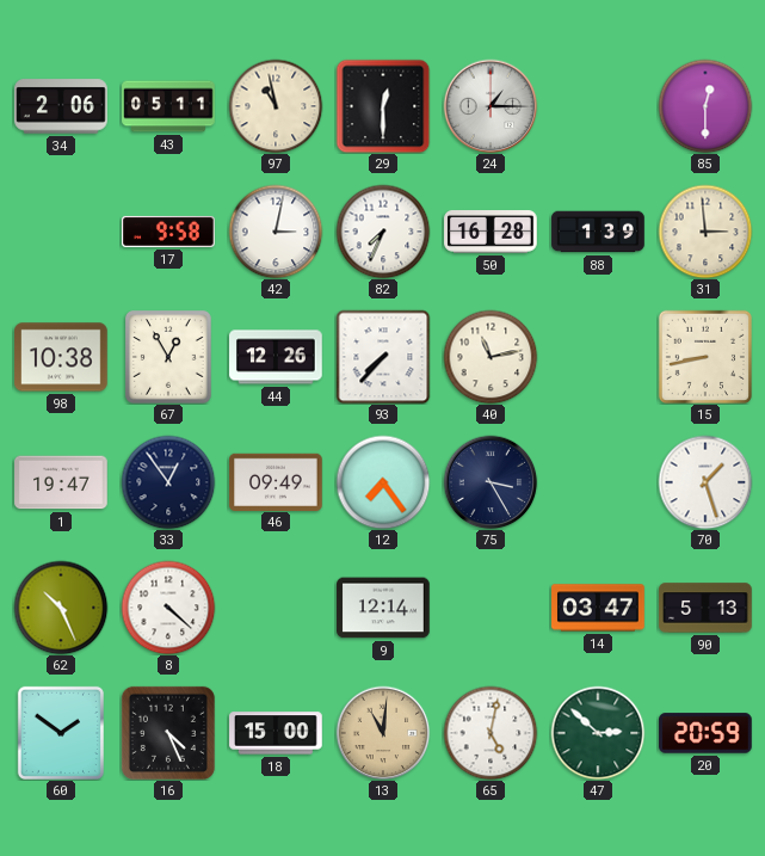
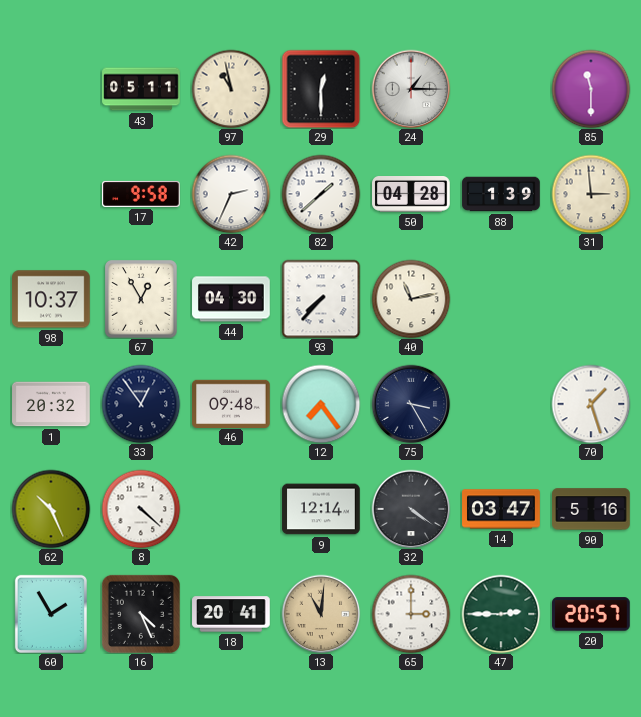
34: 2:06 -> none
85: 12:30 -> 11:30
42: 3:02 -> 2:34
82: 7:34 -> 1:38
50: 16:28 -> 04:28
98: 10:38 -> 10:37
44: 12:26 -> 04:30
15: 8:43 -> none
1: 19:47 -> 20:32
46: 09:49 -> 09:48
32: none -> 4:21
90: 5:13 -> 5:16
60: 1:51 -> 1:55
18: 15:00 -> 20:41
65: 5:02 -> 3:00
47: 2:52 -> 2:45
20: 20:59 -> 20:57
